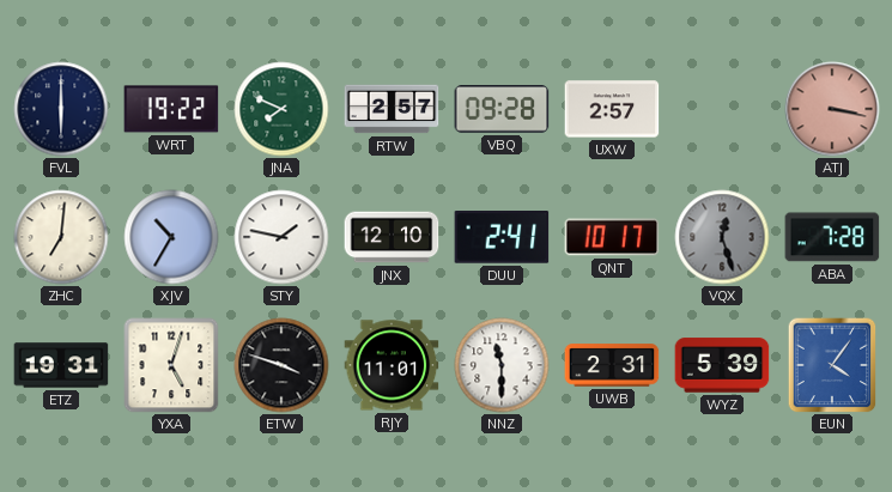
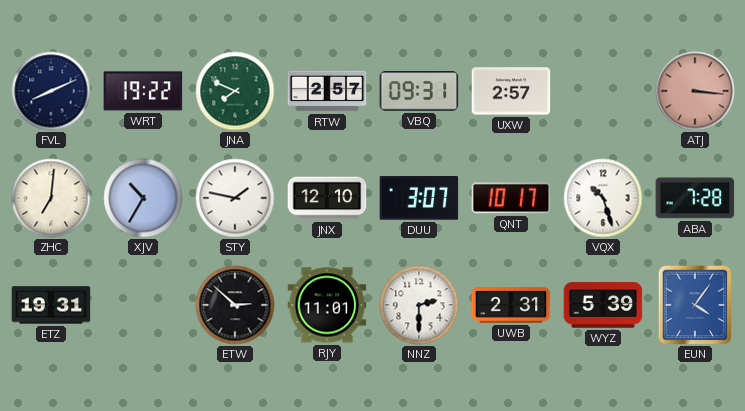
FVL: 6:00 -> 8:11
VBQ: 09:28 -> 09:31
ATJ: 3:17 -> 3:16
DUU: 2:41 -> 3:07
VQX: 12:27 -> 10:27
VQX dial: grey -> white
YXA: 5:03 -> none
ETW: 3:48 -> 2:52
NNZ: 11:30 -> 2:30
